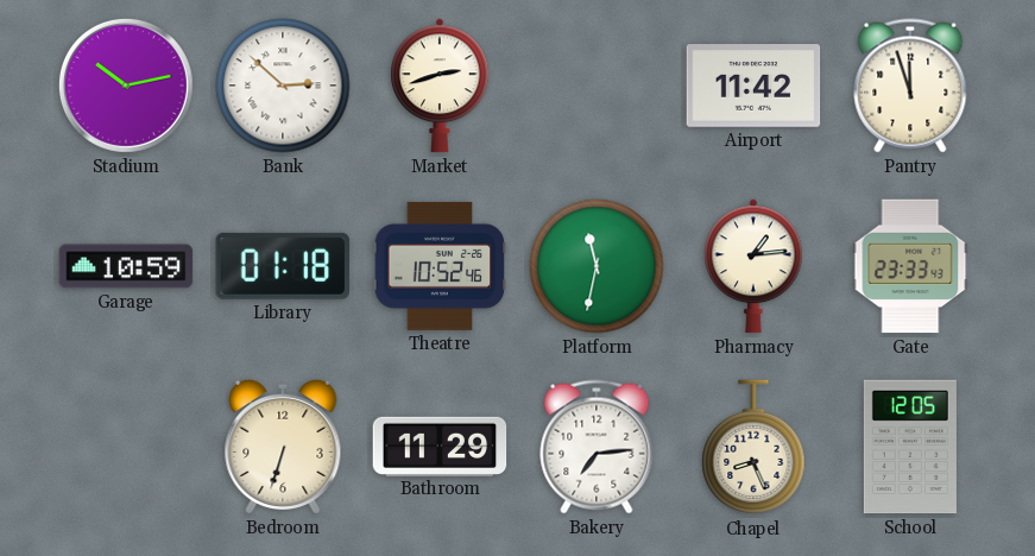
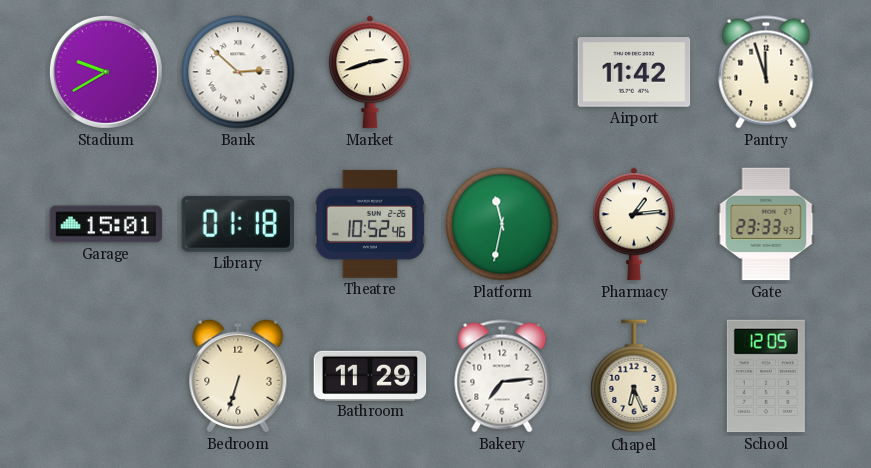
Stadium: 10:13 -> 9:40
Garage: 10:59 -> 15:01
Chapel: 8:26 -> 6:26
